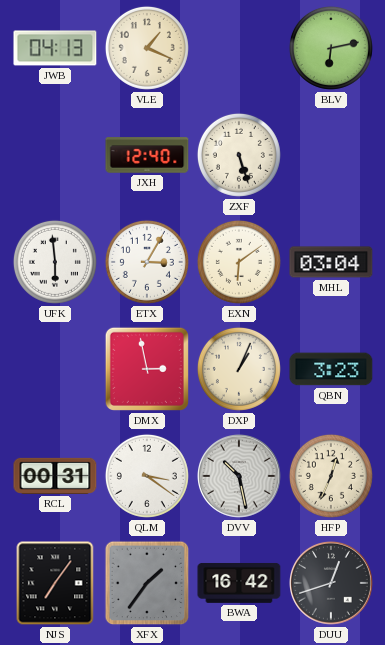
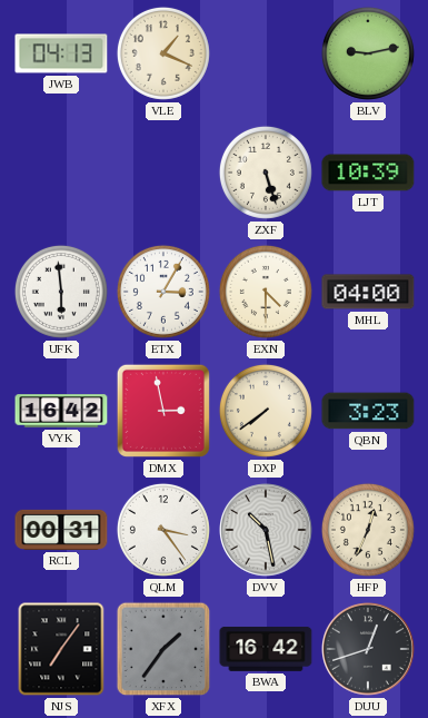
BLV: 6:13 -> 9:13
JXH: 12:40 -> none
LJT: none -> 10:39
EXN: 6:09 -> 4:30
MHL: 03:04 -> 04:00
VYK: none -> 16:42
DXP: 1:04 -> 7:39
QLM: 3:21 -> 3:24
